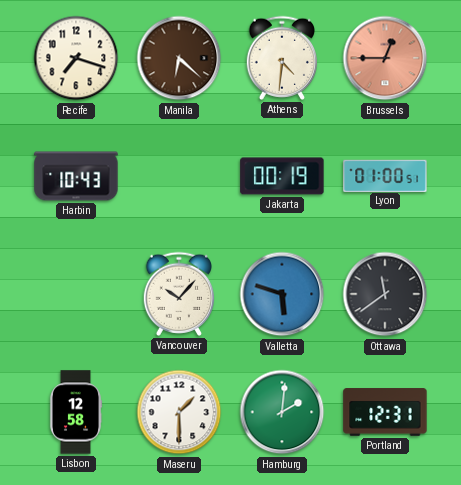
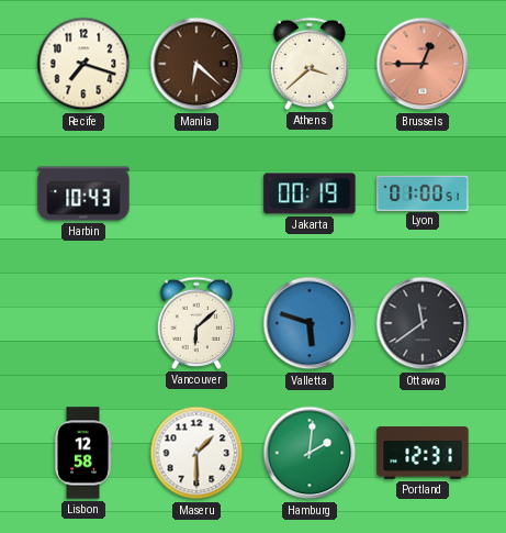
Athens: 4:31 -> 3:38
Vancouver: 10:07 -> 6:08
